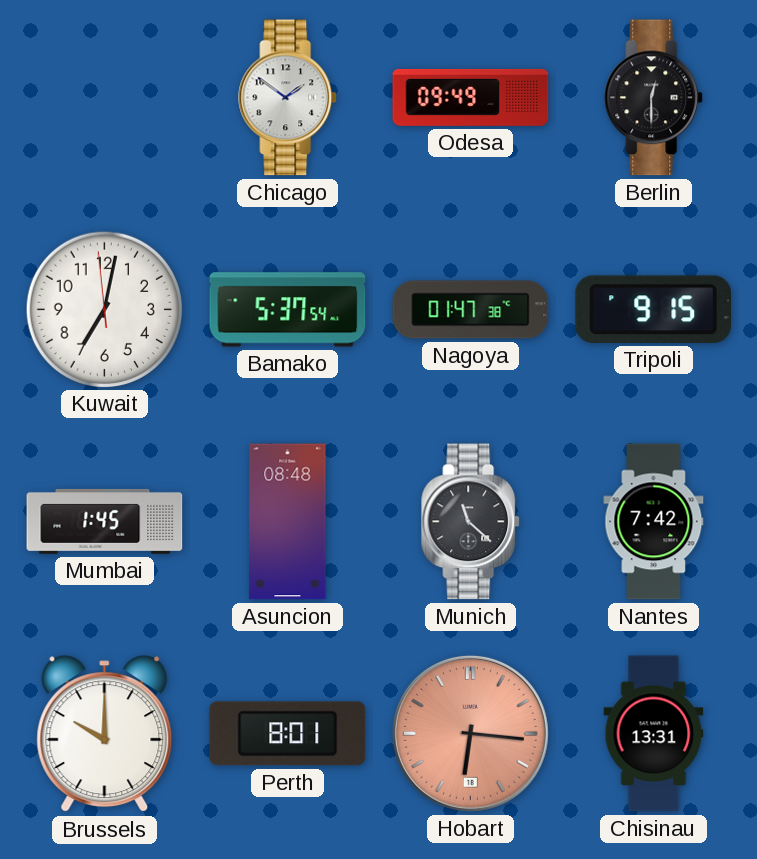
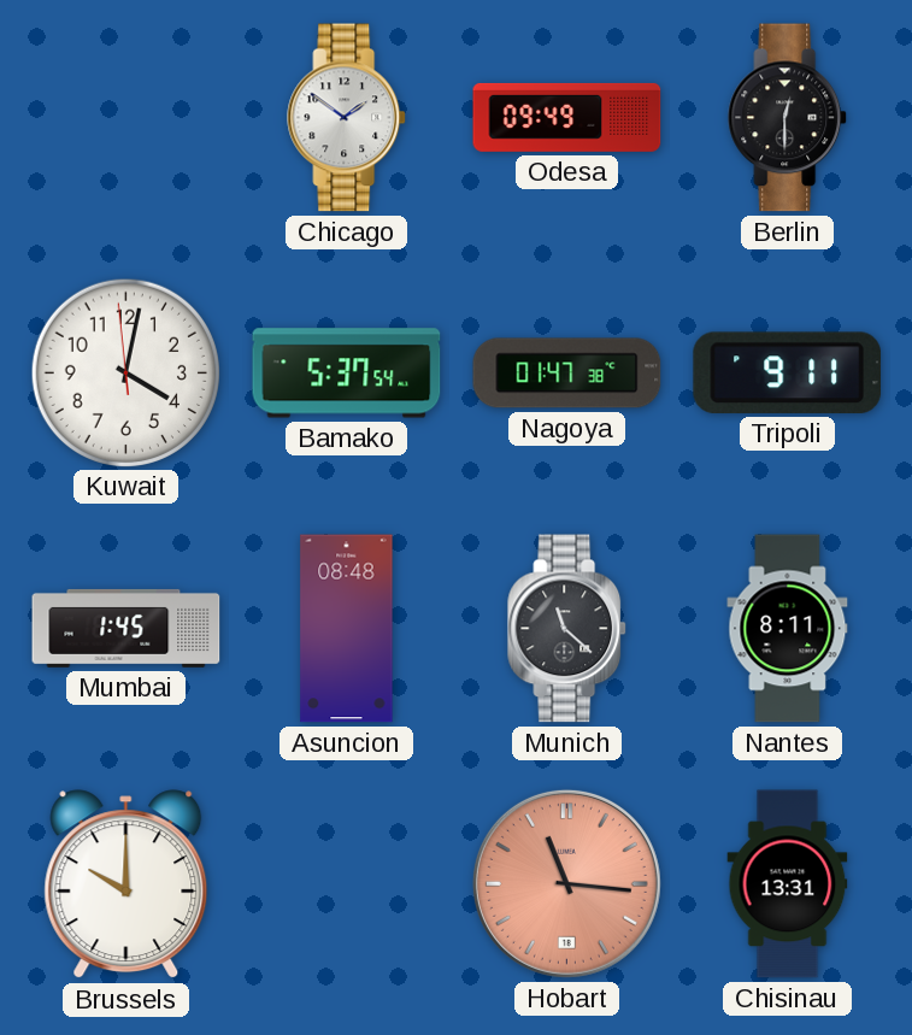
Kuwait: 7:01 -> 4:01
Tripoli: 9:15 -> 9:11
Nantes: 7:42 -> 8:11
Perth: 8:01 -> none
Hobart: 6:16 -> 11:16
